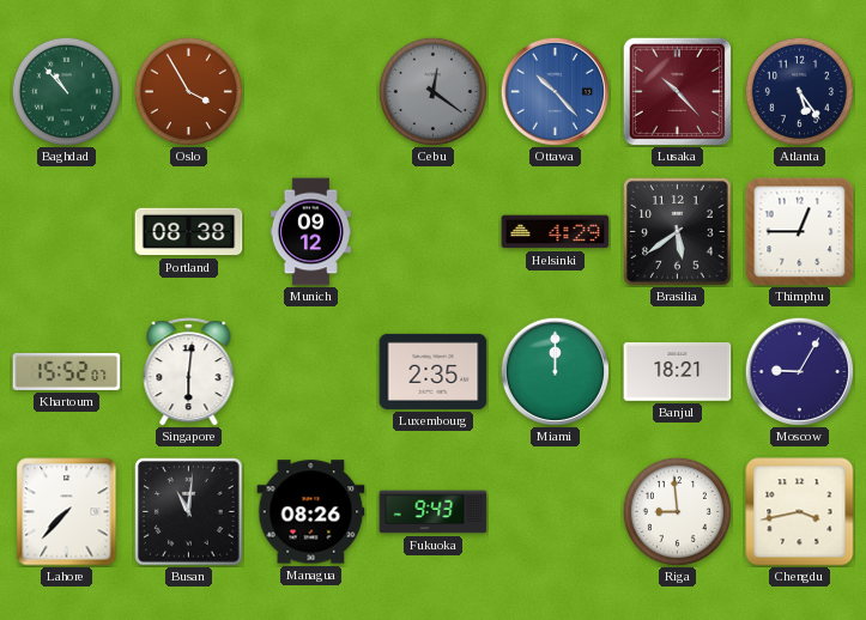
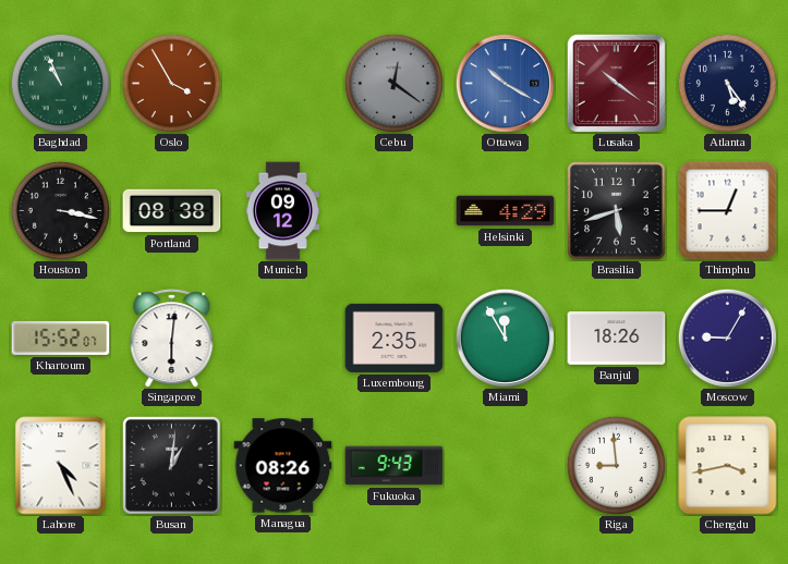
Baghdad: 10:53 -> 10:56
Ottawa: 10:23 -> 10:20
Lusaka: 10:23 -> 10:21
Houston: none -> 3:17
Brasilia: 5:39 -> 5:42
Miami: 12:00 -> 11:55
Banjul: 18:21 -> 18:26
Lahore: 7:37 -> 4:26
Busan: 11:01 -> 1:01
